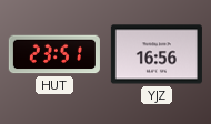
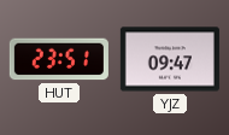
YJZ: 16:56 -> 09:47
